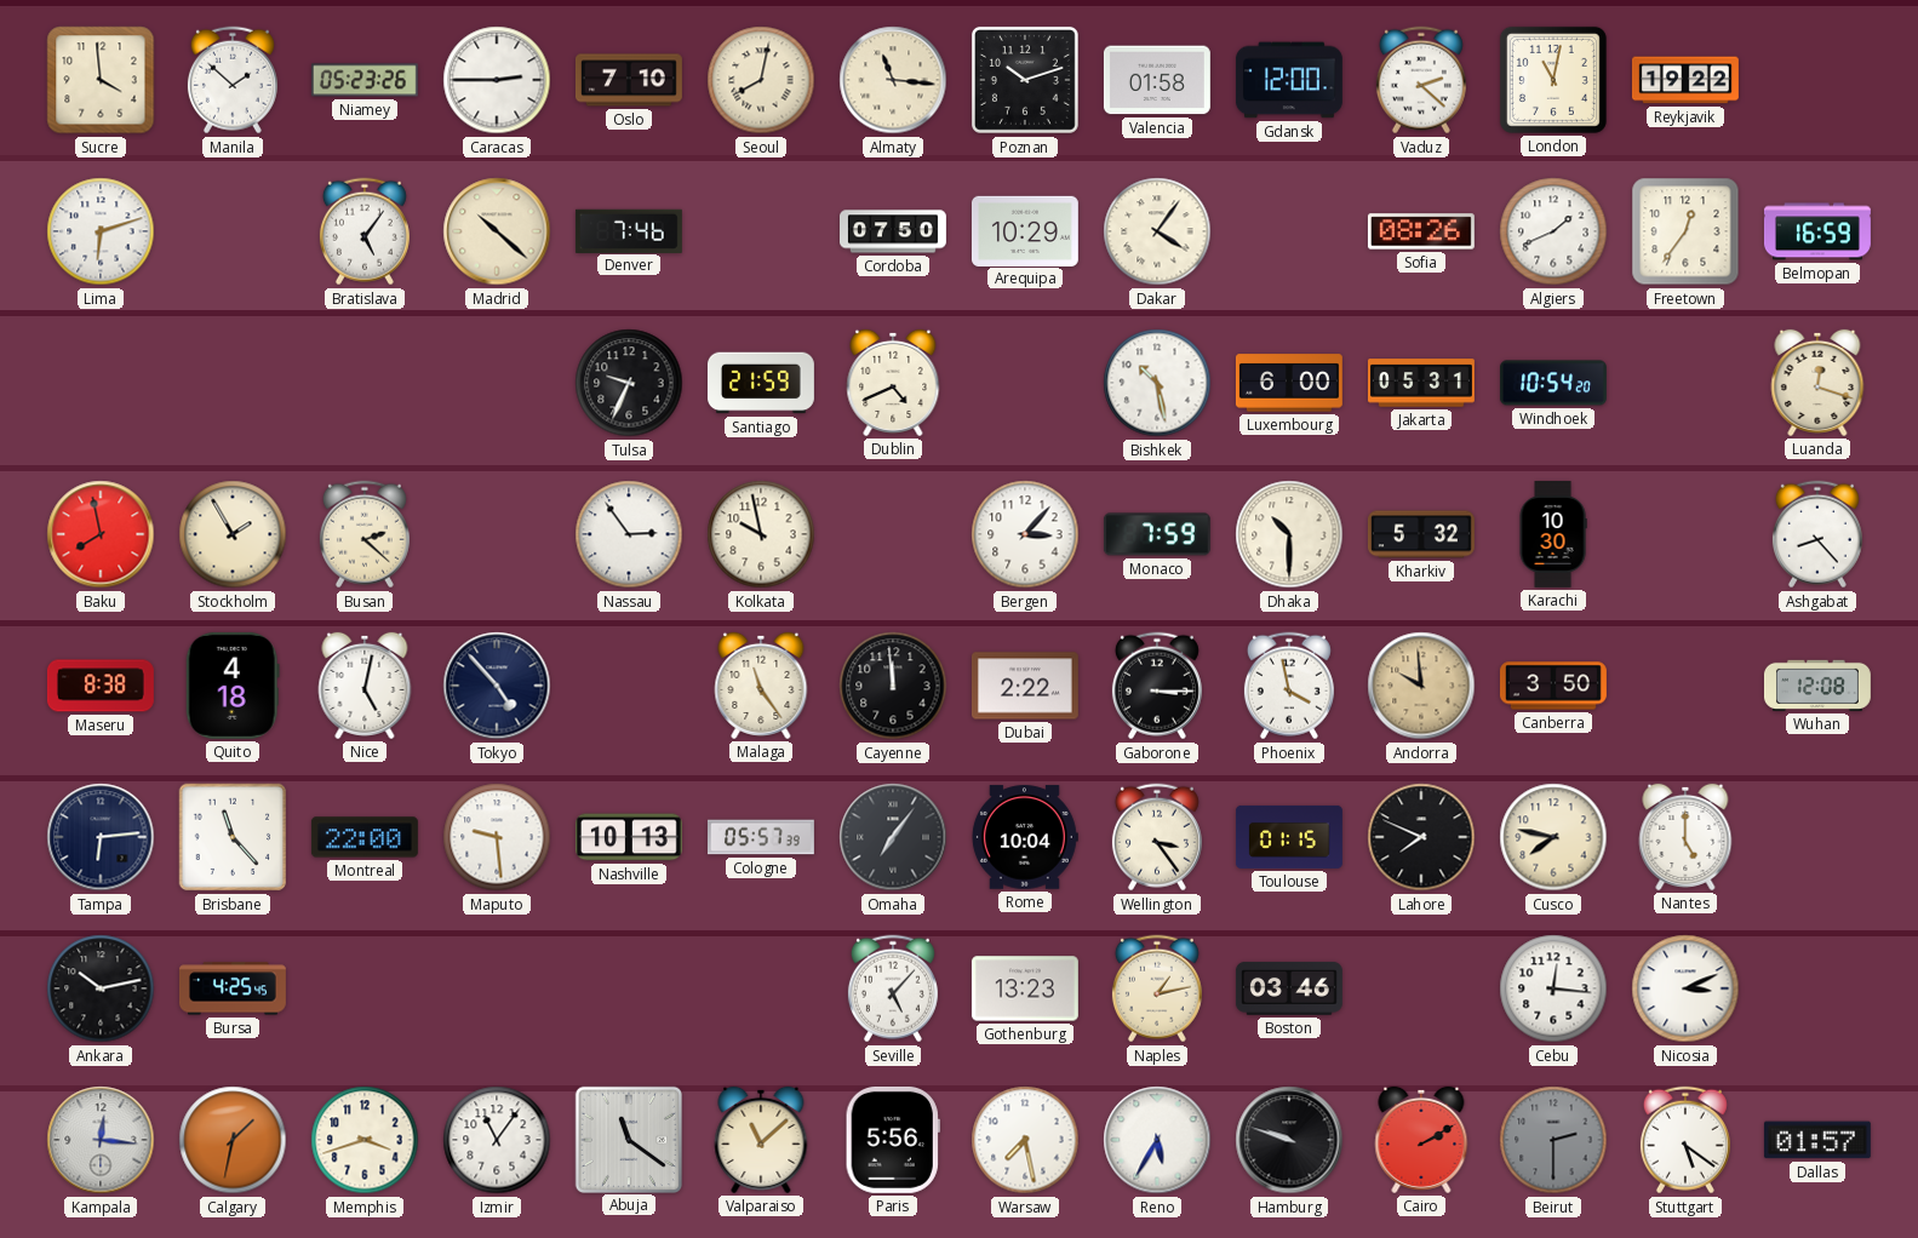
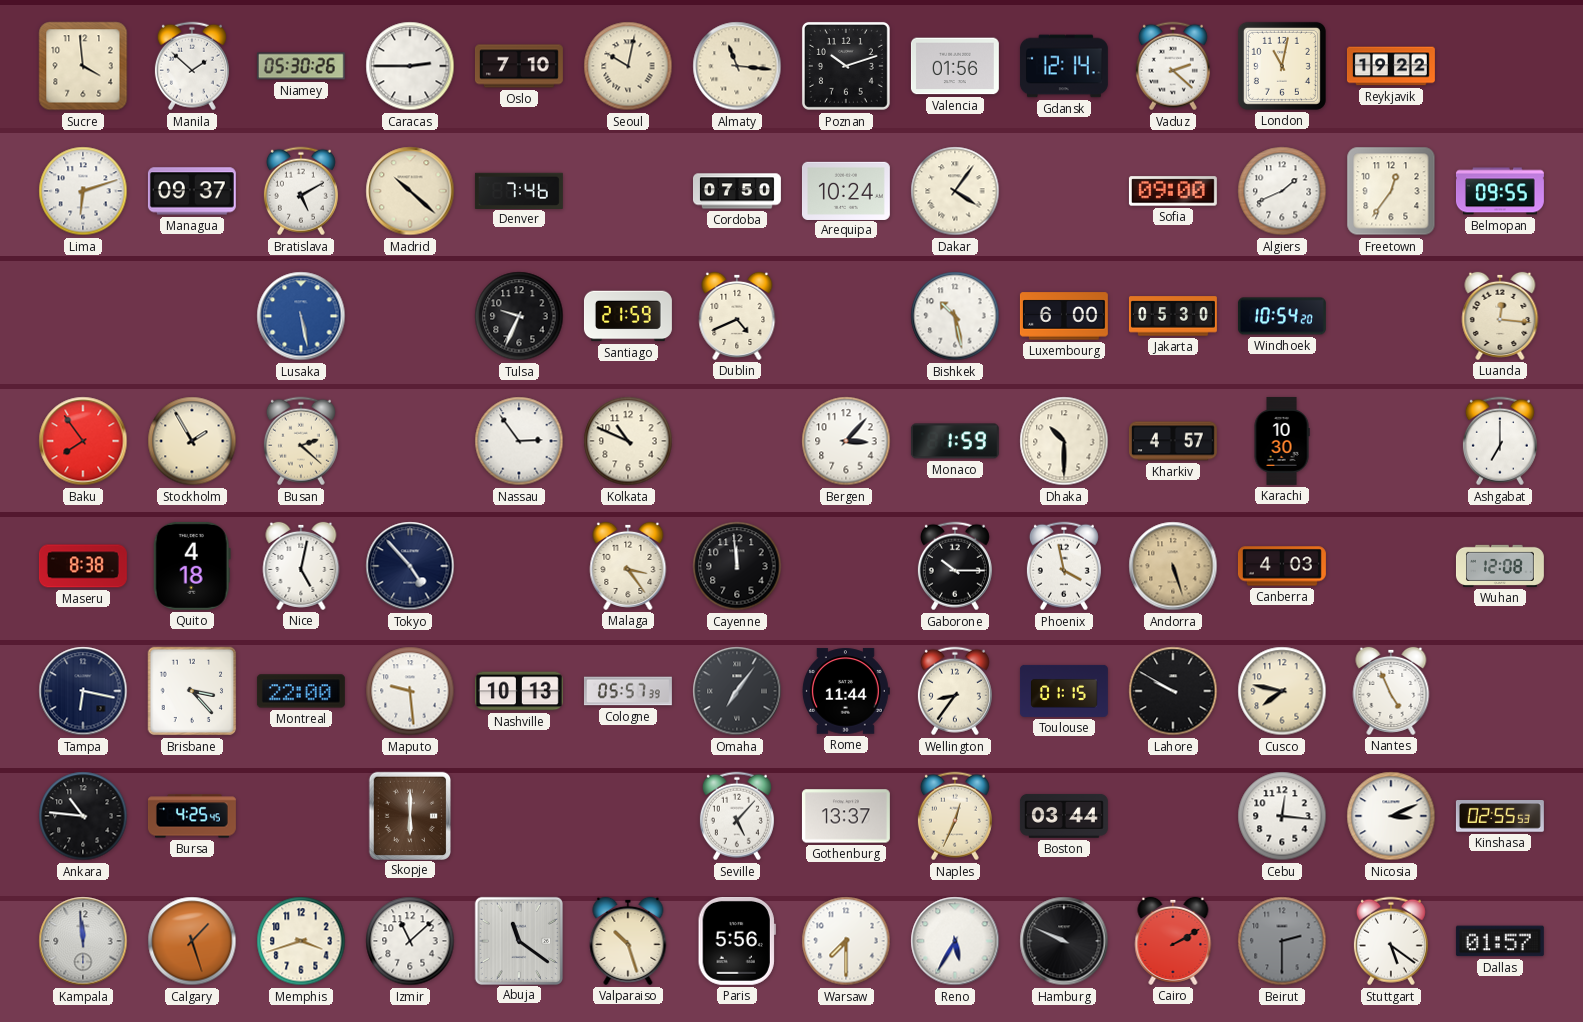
Niamey: 05:23 -> 05:30
Seoul: 8:02 -> 10:02
Valencia: 01:58 -> 01:56
Gdansk: 12:00 -> 12:14
Managua: none -> 09:37
Bratislava: 5:06 -> 5:10
Arequipa: 10:29 -> 10:24
Sofia: 08:26 -> 09:00
Belmopan: 16:59 -> 09:55
Lusaka: none -> 5:28
Jakarta: 05:31 -> 05:30
Luanda: 12:18 -> 12:16
Baku: 7:58 -> 7:54
Kolkata: 9:58 -> 10:49
Monaco: 7:59 -> 1:59
Kharkiv: 5:32 -> 4:57
Ashgabat: 8:23 -> 7:00
Malaga: 11:24 -> 3:24
Dubai: 2:22 -> none
Gaborone: 3:15 -> 10:15
Andorra: 9:59 -> 5:27
Canberra: 3:50 -> 4:03
Tampa: 6:14 -> 6:17
Brisbane: 11:23 -> 3:23
Rome: 10:04 -> 11:44
Wellington: 3:24 -> 8:36
Lahore: 7:49 -> 9:50
Nantes: 5:00 -> 4:56
Ankara: 10:13 -> 10:46
Skopje: none -> 6:00
Gothenburg: 13:23 -> 13:37
Naples: 1:13 -> 12:34
Boston: 03:46 -> 03:44
Kinshasa: none -> 02:55
Kampala: 12:16 -> 11:59
Calgary: 1:32 -> 1:27
Izmir: 11:06 -> 11:08
Valparaiso: 11:08 -> 10:27
Warsaw: 7:28 -> 7:30
Hamburg: 9:48 -> 9:49
